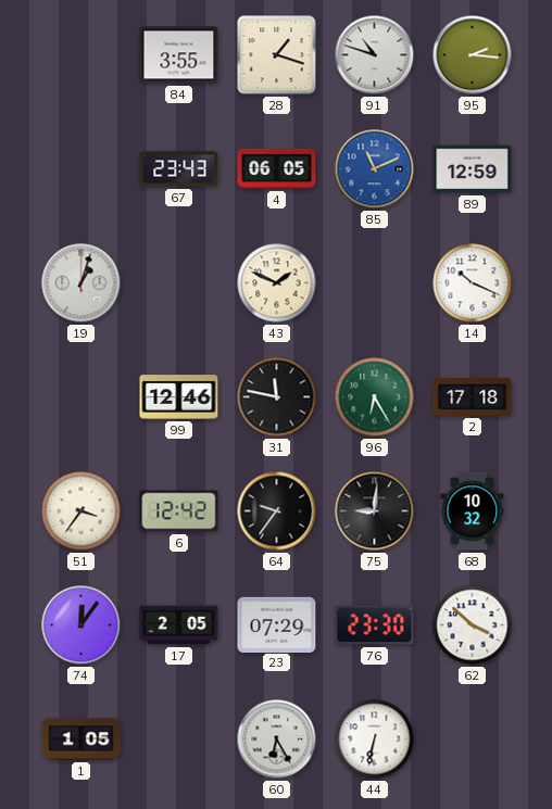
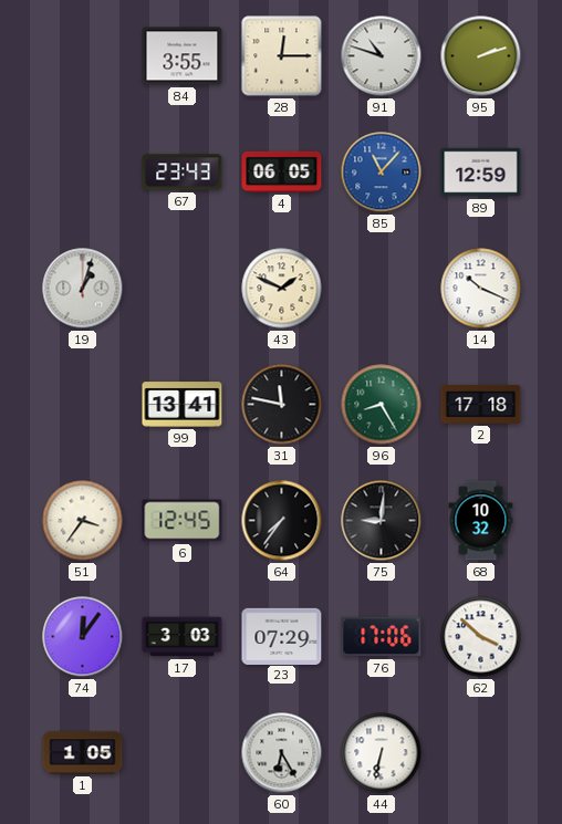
28: 1:18 -> 12:15
95: 2:16 -> 2:12
85: 11:11 -> 11:07
99: 12:46 -> 13:41
96: 6:25 -> 8:25
6: 12:42 -> 12:45
64: 9:36 -> 7:36
17: 2:05 -> 3:03
76: 23:30 -> 17:06
